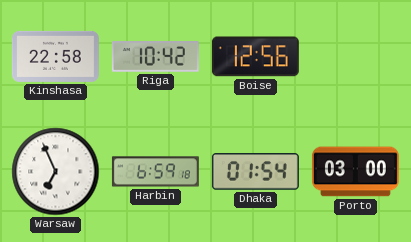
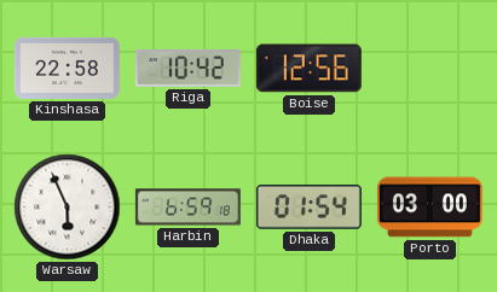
Warsaw: 6:56 -> 5:56
